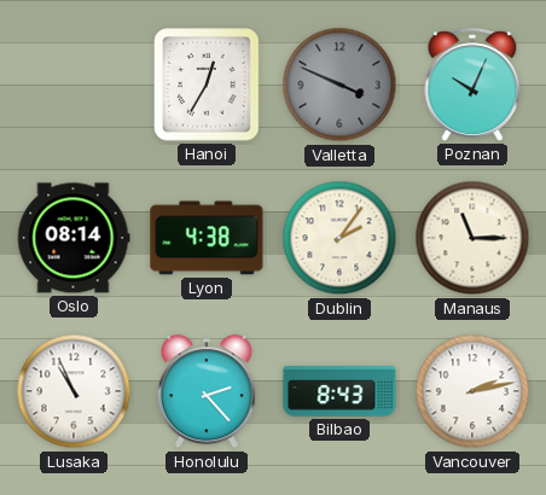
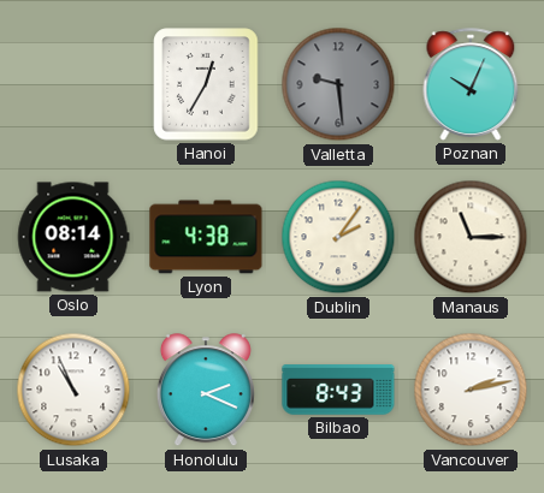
Valletta: 3:49 -> 9:29
Honolulu: 2:23 -> 2:19
